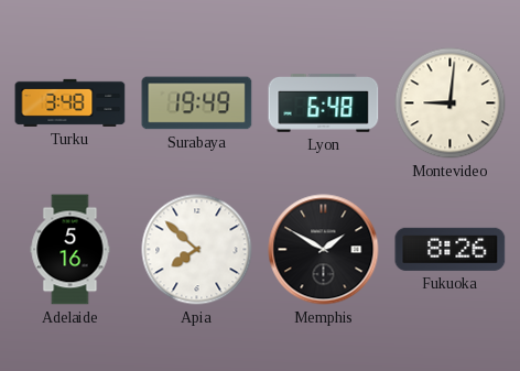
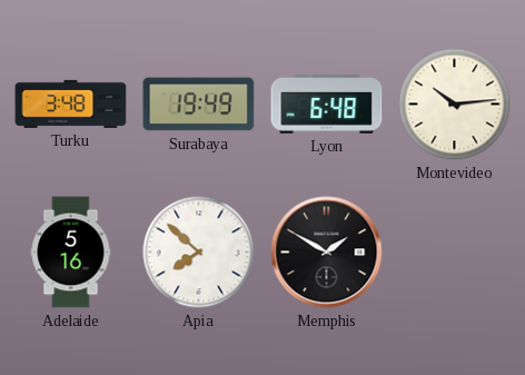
Montevideo: 9:01 -> 10:14
Fukuoka: 8:26 -> none
